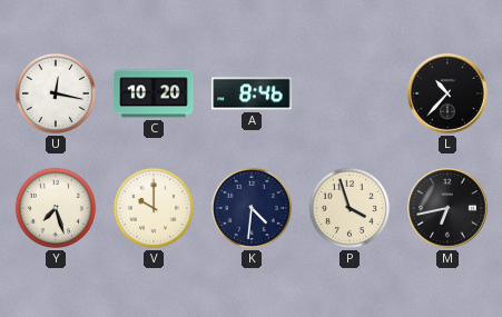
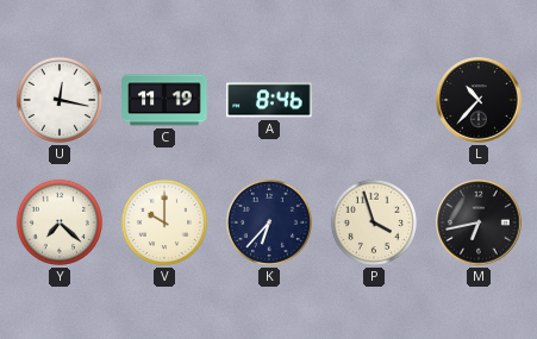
C: 10:20 -> 11:19
Y: 7:27 -> 7:22
K: 4:31 -> 6:37
